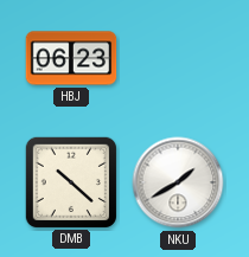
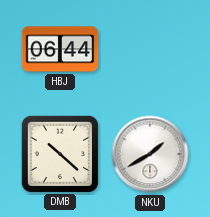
HBJ: 06:23 -> 06:44
